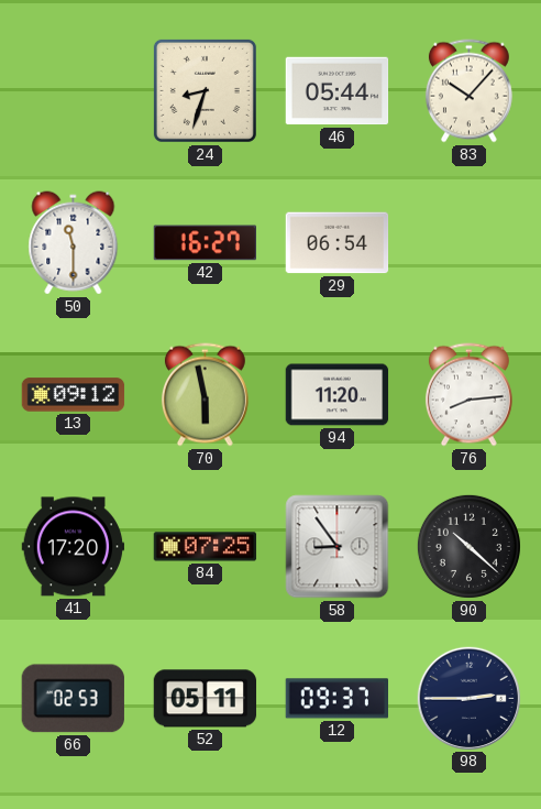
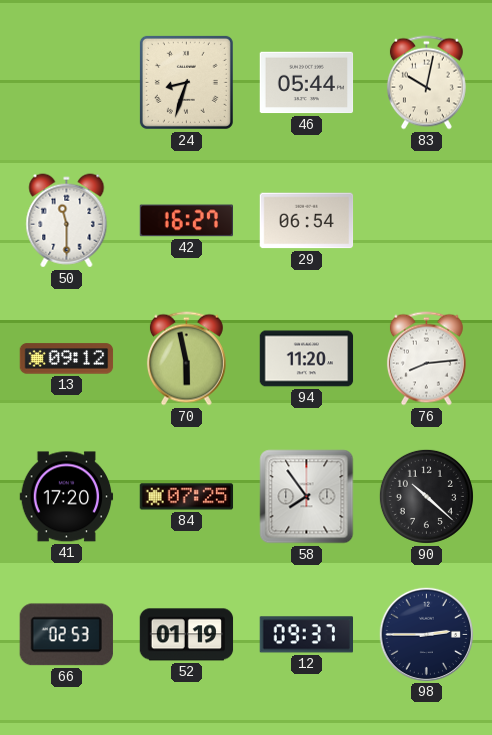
83: 10:07 -> 10:02
58: 8:54 -> 7:54
52: 05:11 -> 01:19
